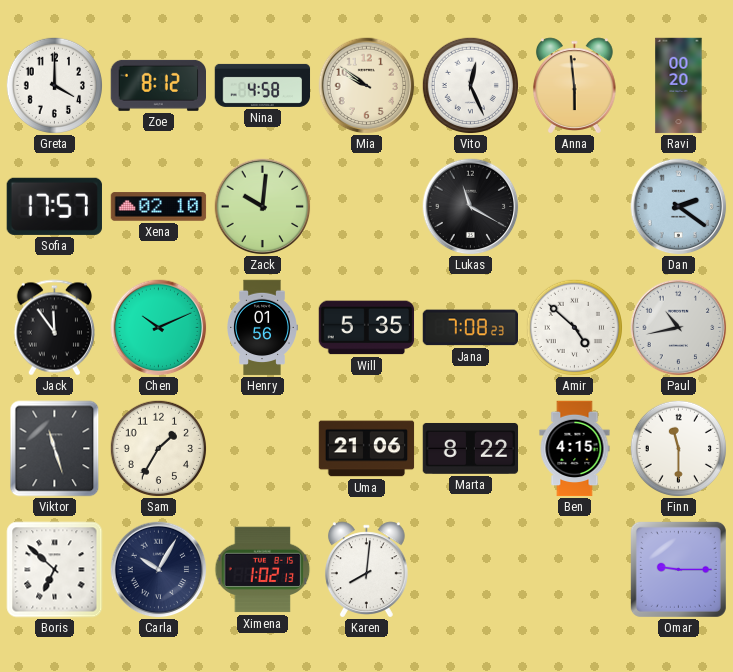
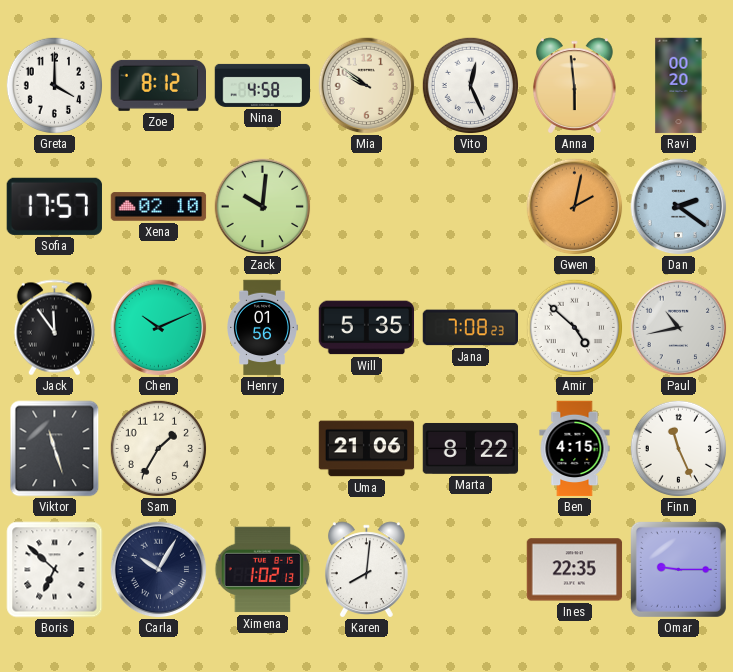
Lukas: 11:20 -> none
Gwen: none -> 2:02
Finn: 11:30 -> 11:26
Ines: none -> 22:35
